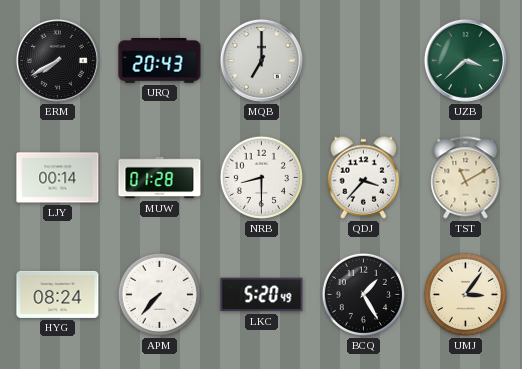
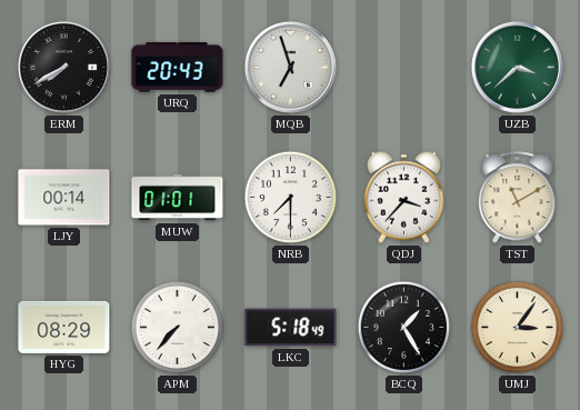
MQB: 7:00 -> 6:57
MUW: 01:28 -> 01:01
NRB: 8:30 -> 7:30
HYG: 08:24 -> 08:29
LKC: 5:20 -> 5:18
